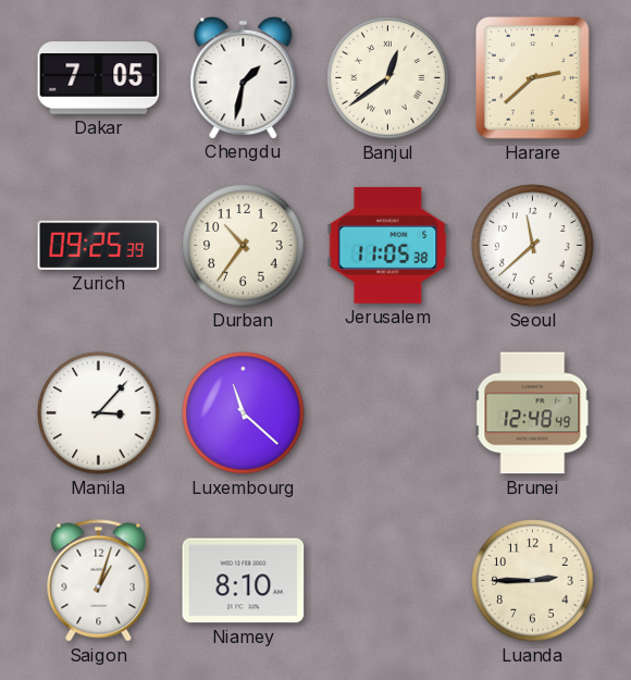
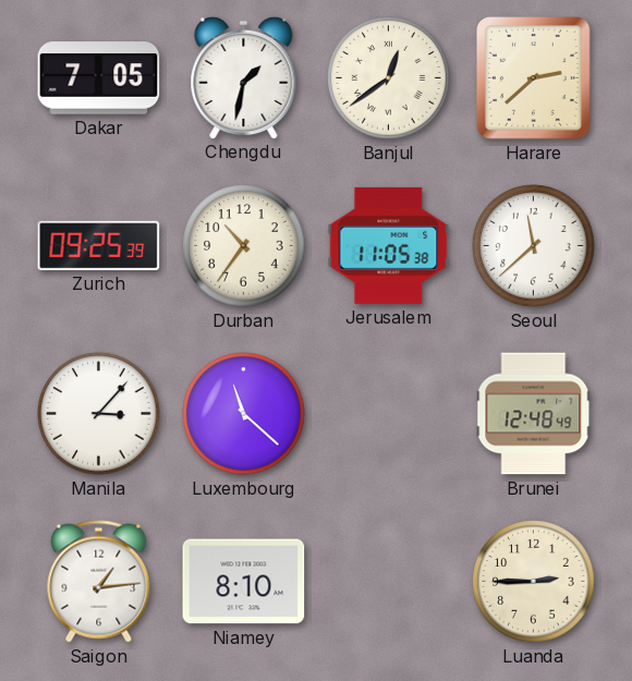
Saigon: 1:03 -> 1:14
